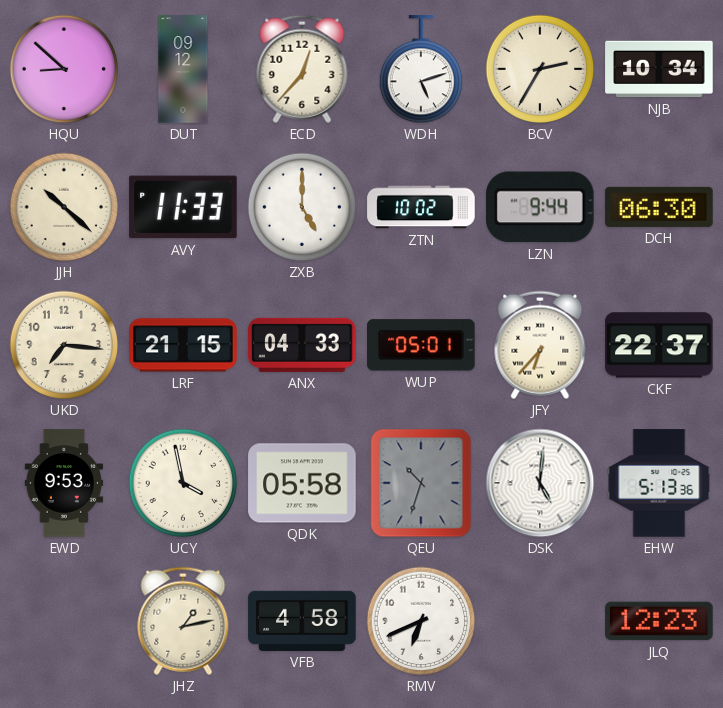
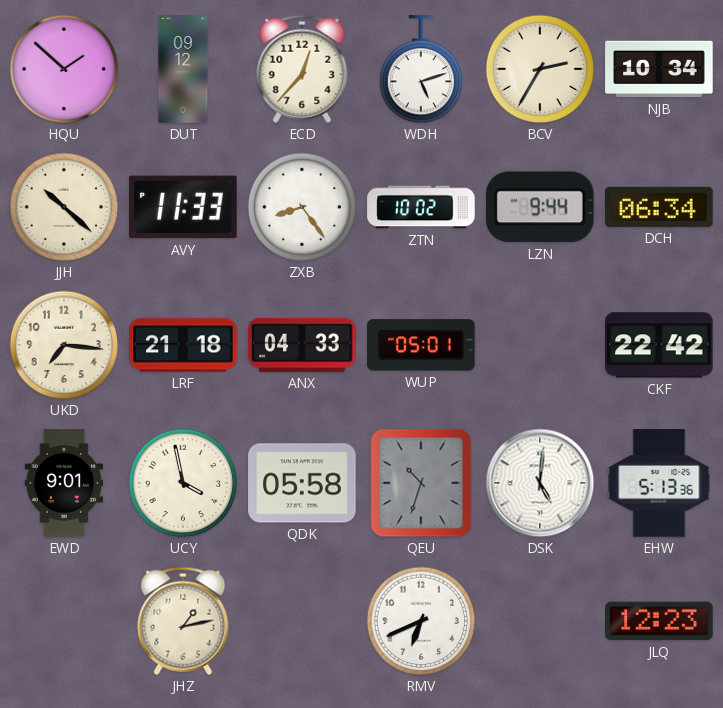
HQU: 8:52 -> 1:52
ZXB: 5:00 -> 8:24
DCH: 06:30 -> 06:34
LRF: 21:15 -> 21:18
JFY: 6:37 -> none
CKF: 22:37 -> 22:42
EWD: 9:53 -> 9:01
VFB: 4:58 -> none
